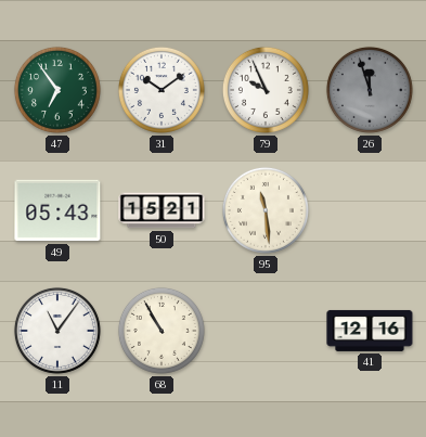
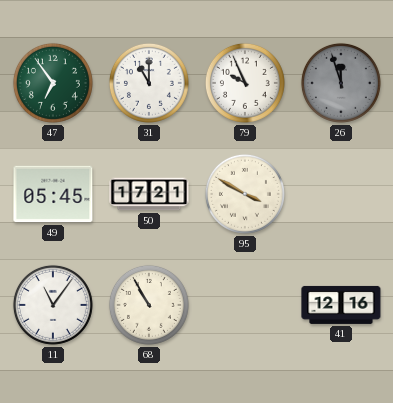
31: 10:09 -> 11:00
49: 05:43 -> 05:45
50: 15:21 -> 17:21
95: 11:29 -> 3:50
